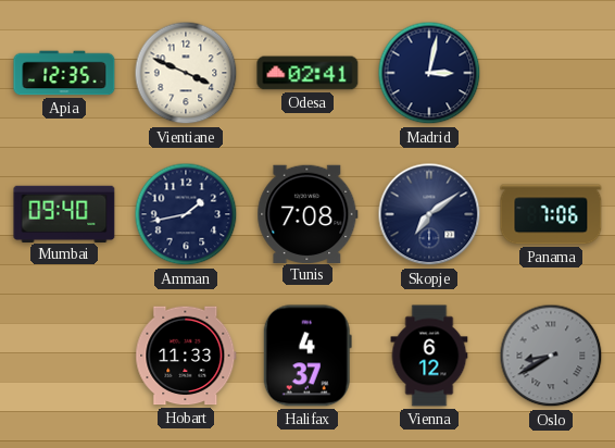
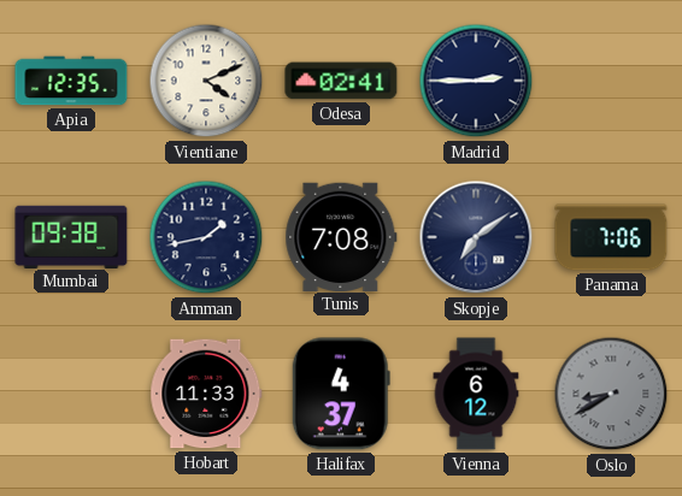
Vientiane: 3:49 -> 4:11
Madrid: 3:02 -> 2:45
Mumbai: 09:40 -> 09:38
